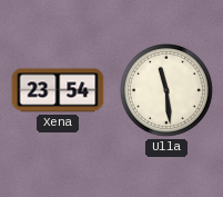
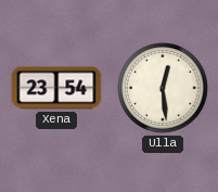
Ulla: 11:29 -> 12:29
